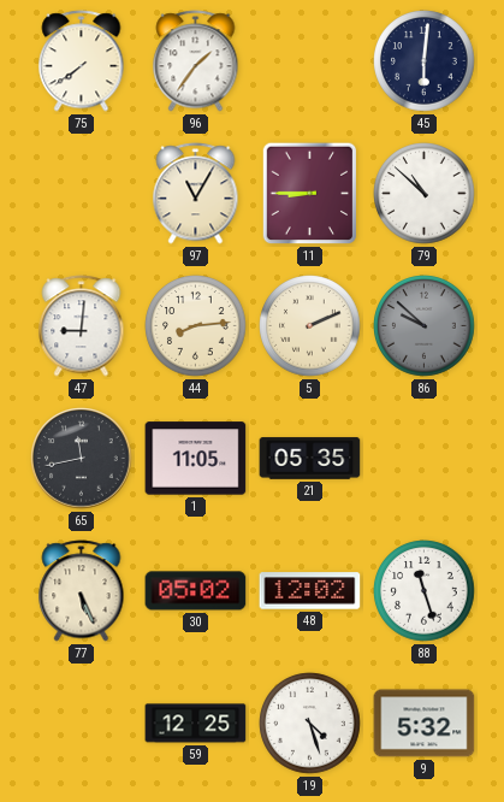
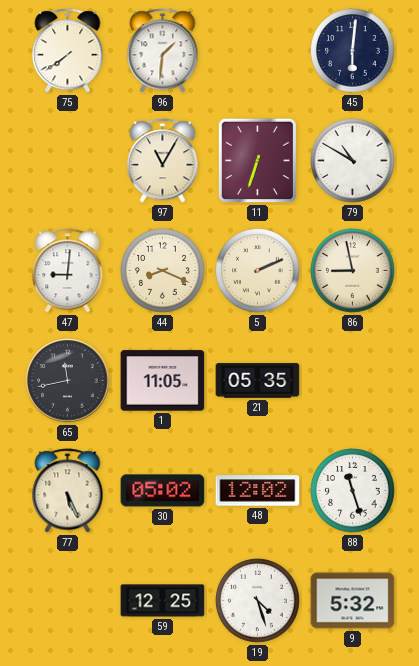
96: 1:36 -> 1:31
11: 8:45 -> 6:33
79: 10:52 -> 10:50
44: 8:14 -> 8:19
86: 9:52 -> 8:58
86 dial: grey -> cream
